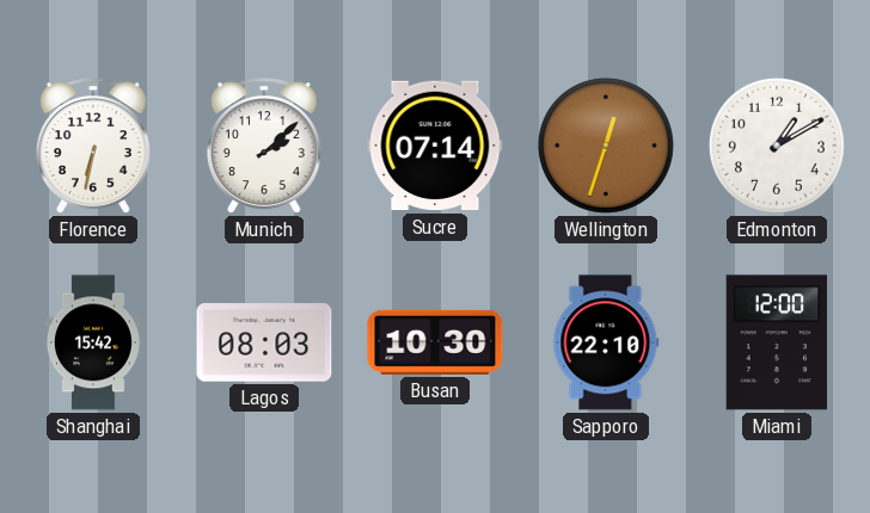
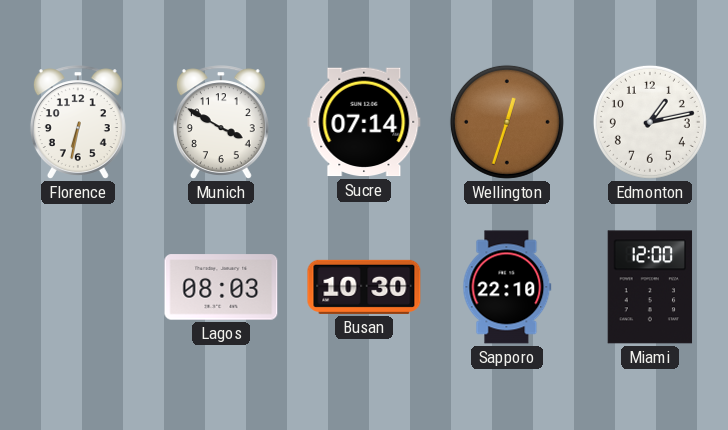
Munich: 2:08 -> 3:50
Edmonton: 1:10 -> 1:13
Shanghai: 15:42 -> none
